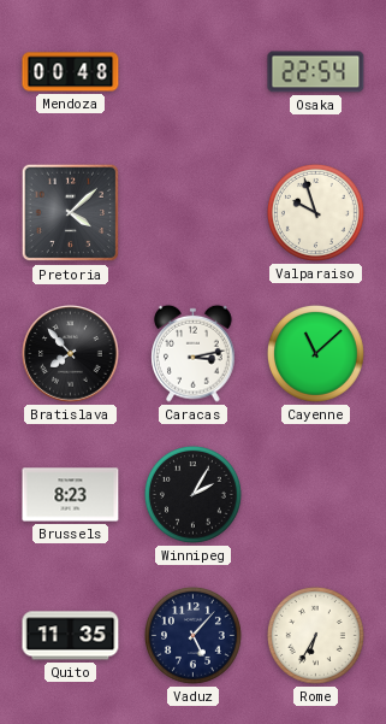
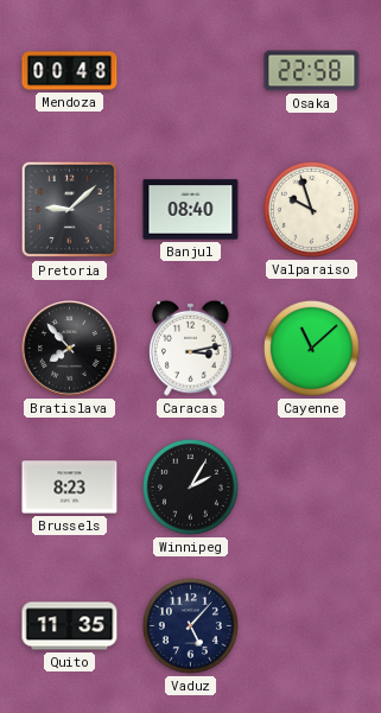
Osaka: 22:54 -> 22:58
Pretoria: 4:08 -> 9:08
Banjul: none -> 08:40
Rome: 6:35 -> none
